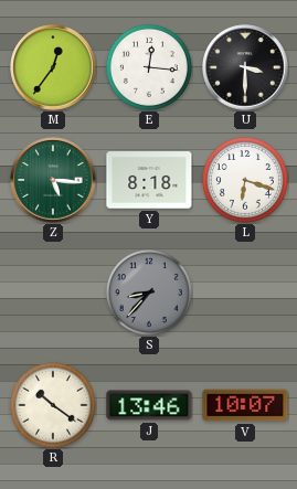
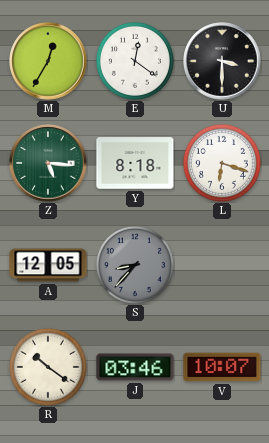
M: 12:36 -> 12:35
E: 12:16 -> 12:21
A: none -> 12:05
J: 13:46 -> 03:46
